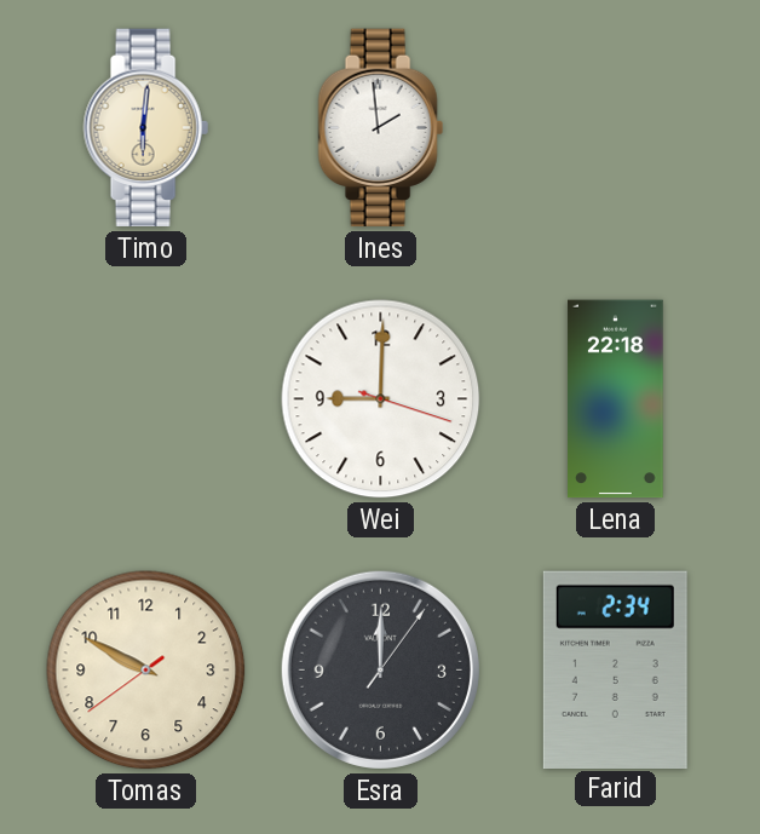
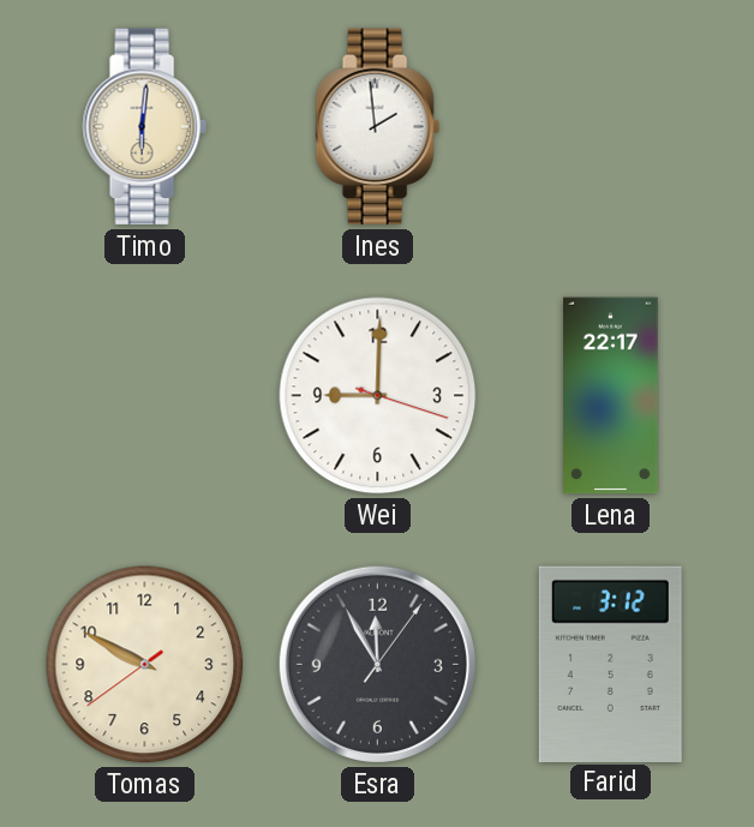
Lena: 22:18 -> 22:17
Esra: 12:00 -> 11:55
Farid: 2:34 -> 3:12
